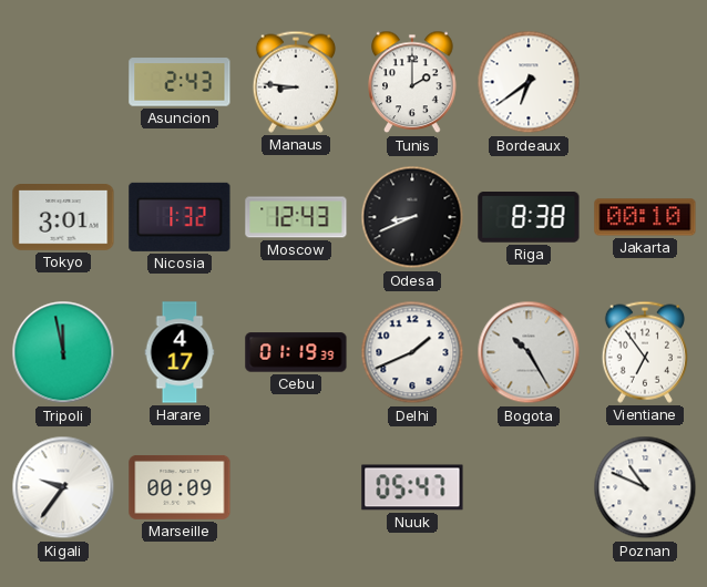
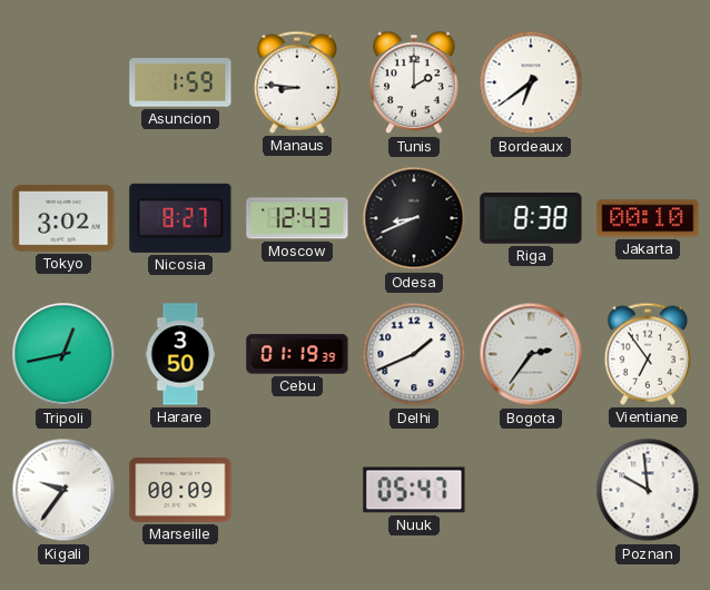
Asuncion: 2:43 -> 1:59
Tokyo: 3:01 -> 3:02
Nicosia: 1:32 -> 8:27
Tripoli: 11:58 -> 12:43
Harare: 4:17 -> 3:50
Bogota: 10:25 -> 2:36
Poznan: 10:49 -> 9:59
